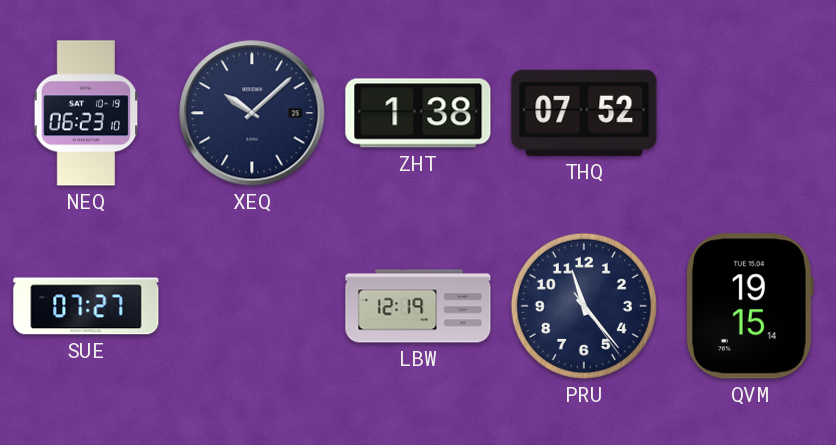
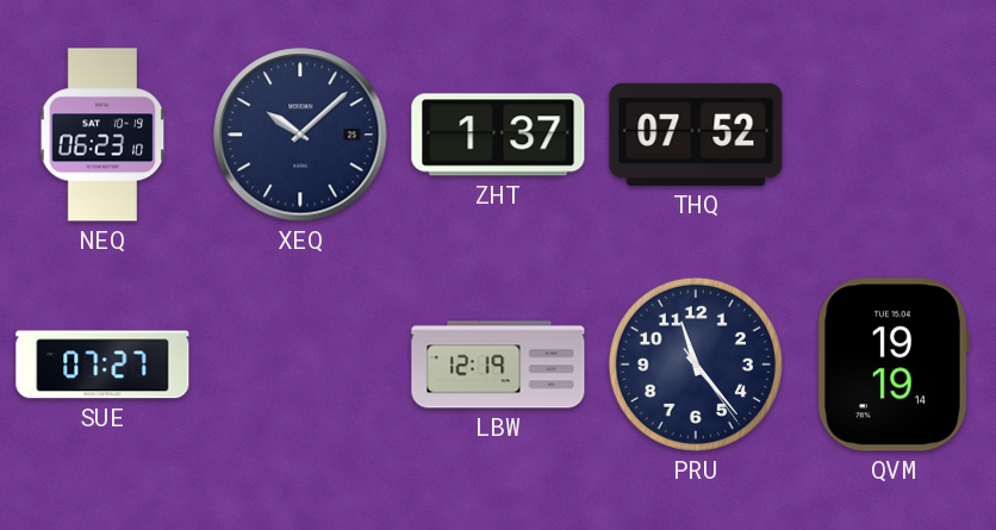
ZHT: 1:38 -> 1:37
QVM: 19:15 -> 19:19
